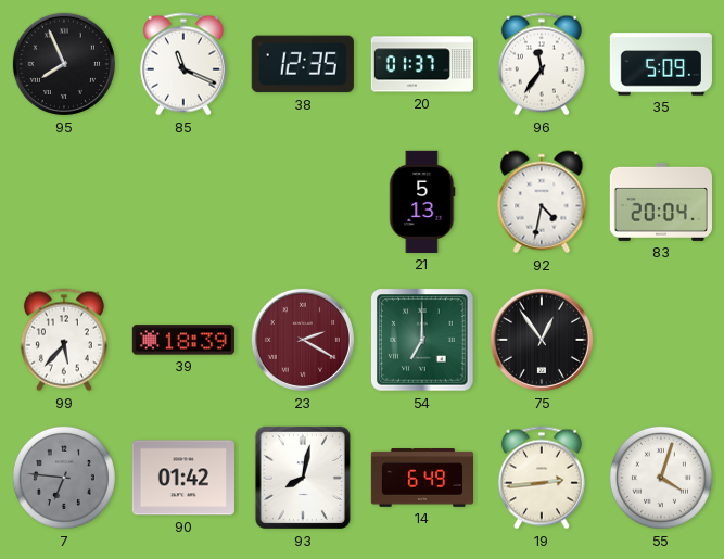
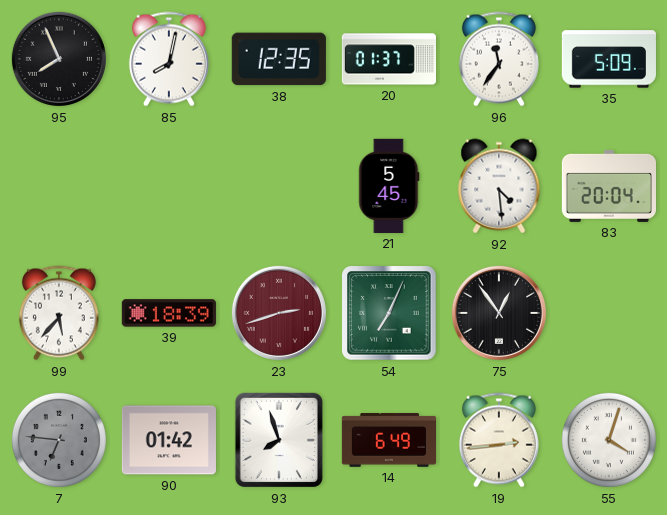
85: 11:19 -> 8:02
21: 5:13 -> 5:45
92: 4:32 -> 4:29
23: 2:20 -> 2:42
54: 7:00 -> 7:04
93: 8:02 -> 7:57
